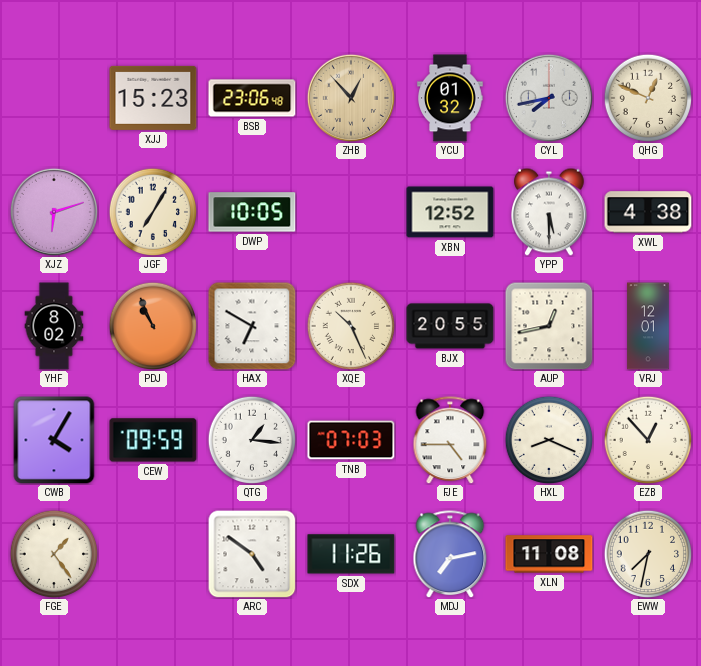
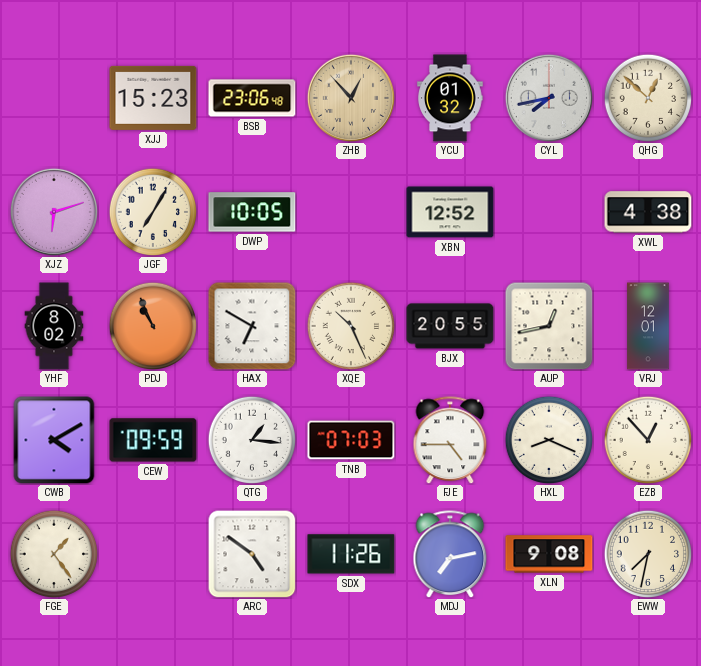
QHG: 12:49 -> 12:52
YPP: 5:30 -> none
CWB: 4:05 -> 4:10
XLN: 11:08 -> 9:08
